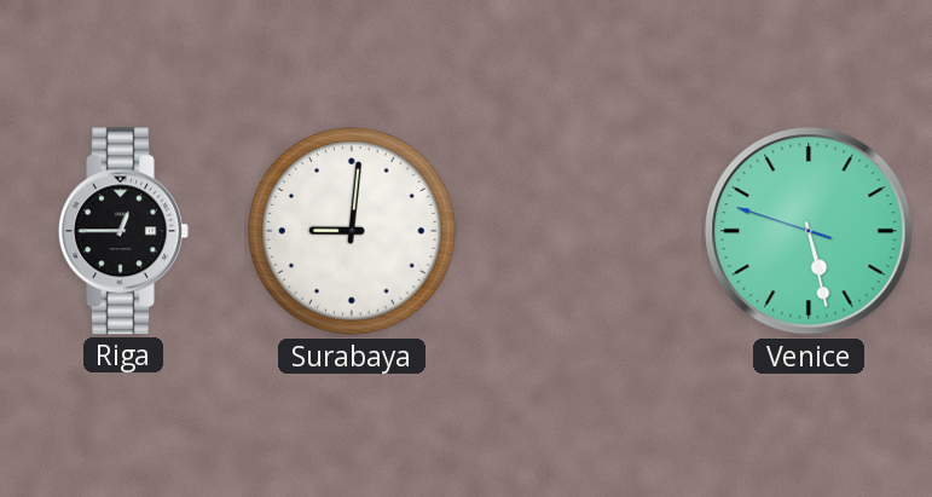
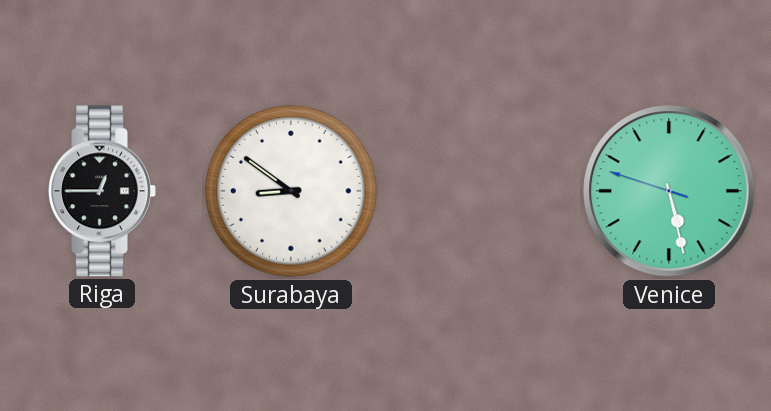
Surabaya: 9:01 -> 8:51
